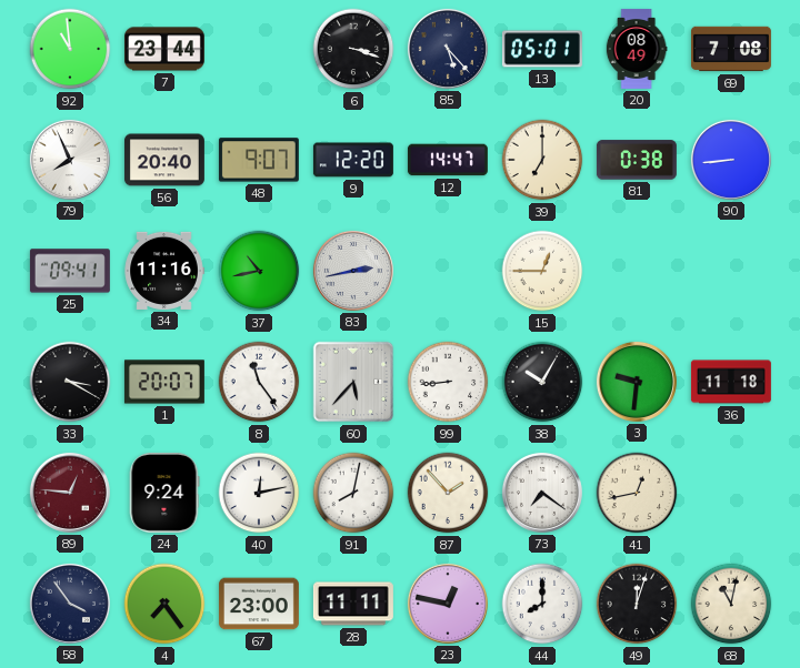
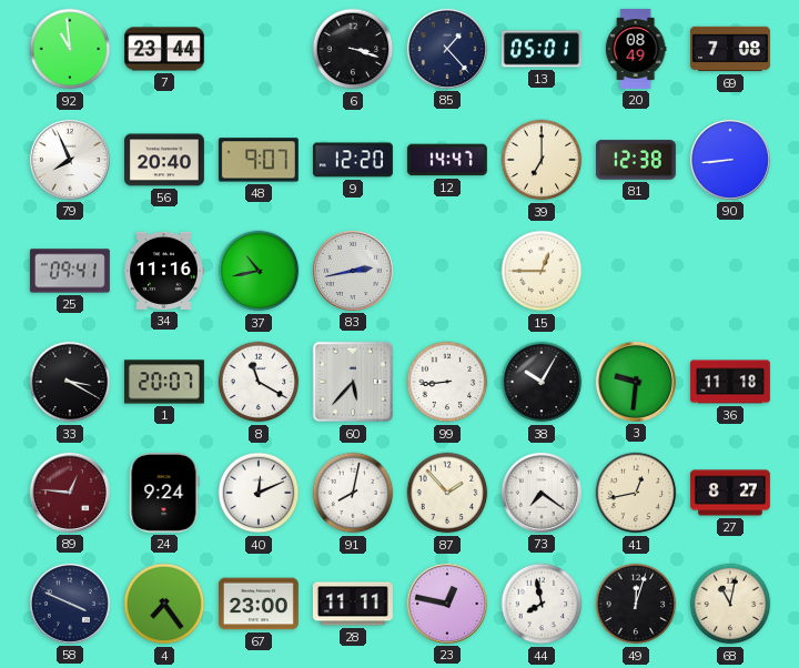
85: 5:23 -> 1:23
81: 0:38 -> 12:38
8: 11:24 -> 11:20
40: 12:13 -> 12:11
27: none -> 8:27
58: 3:54 -> 3:49
44: 8:00 -> 7:58
